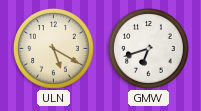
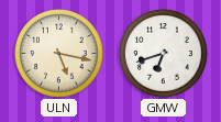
ULN: 5:20 -> 5:17
